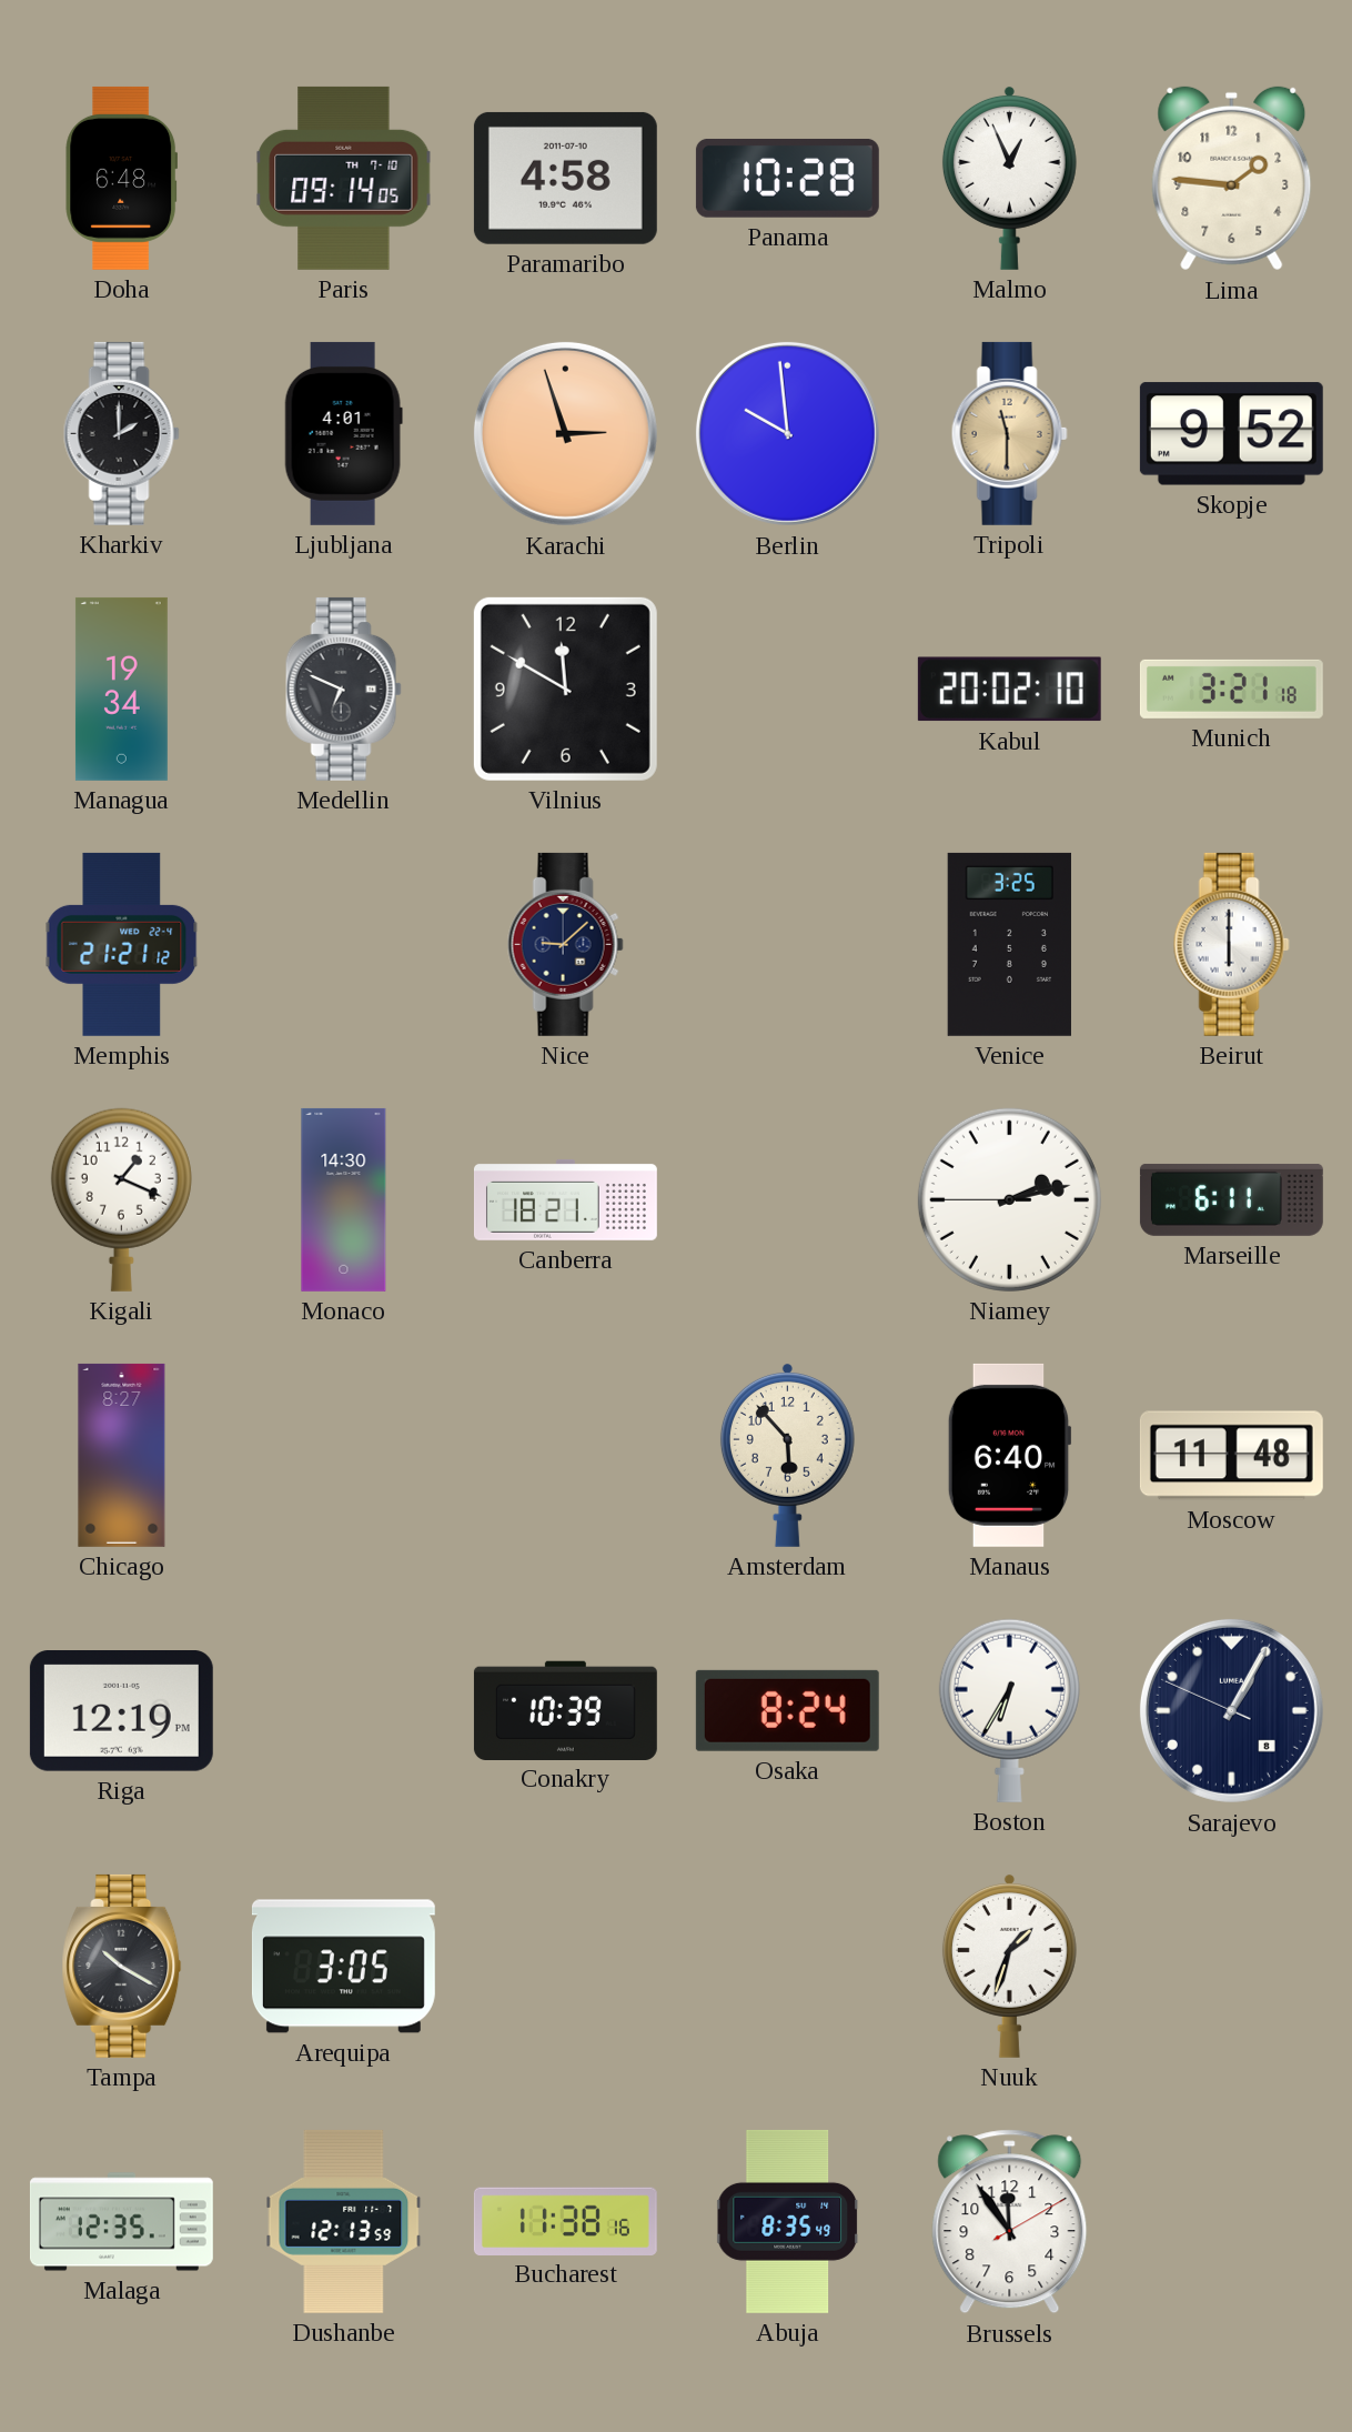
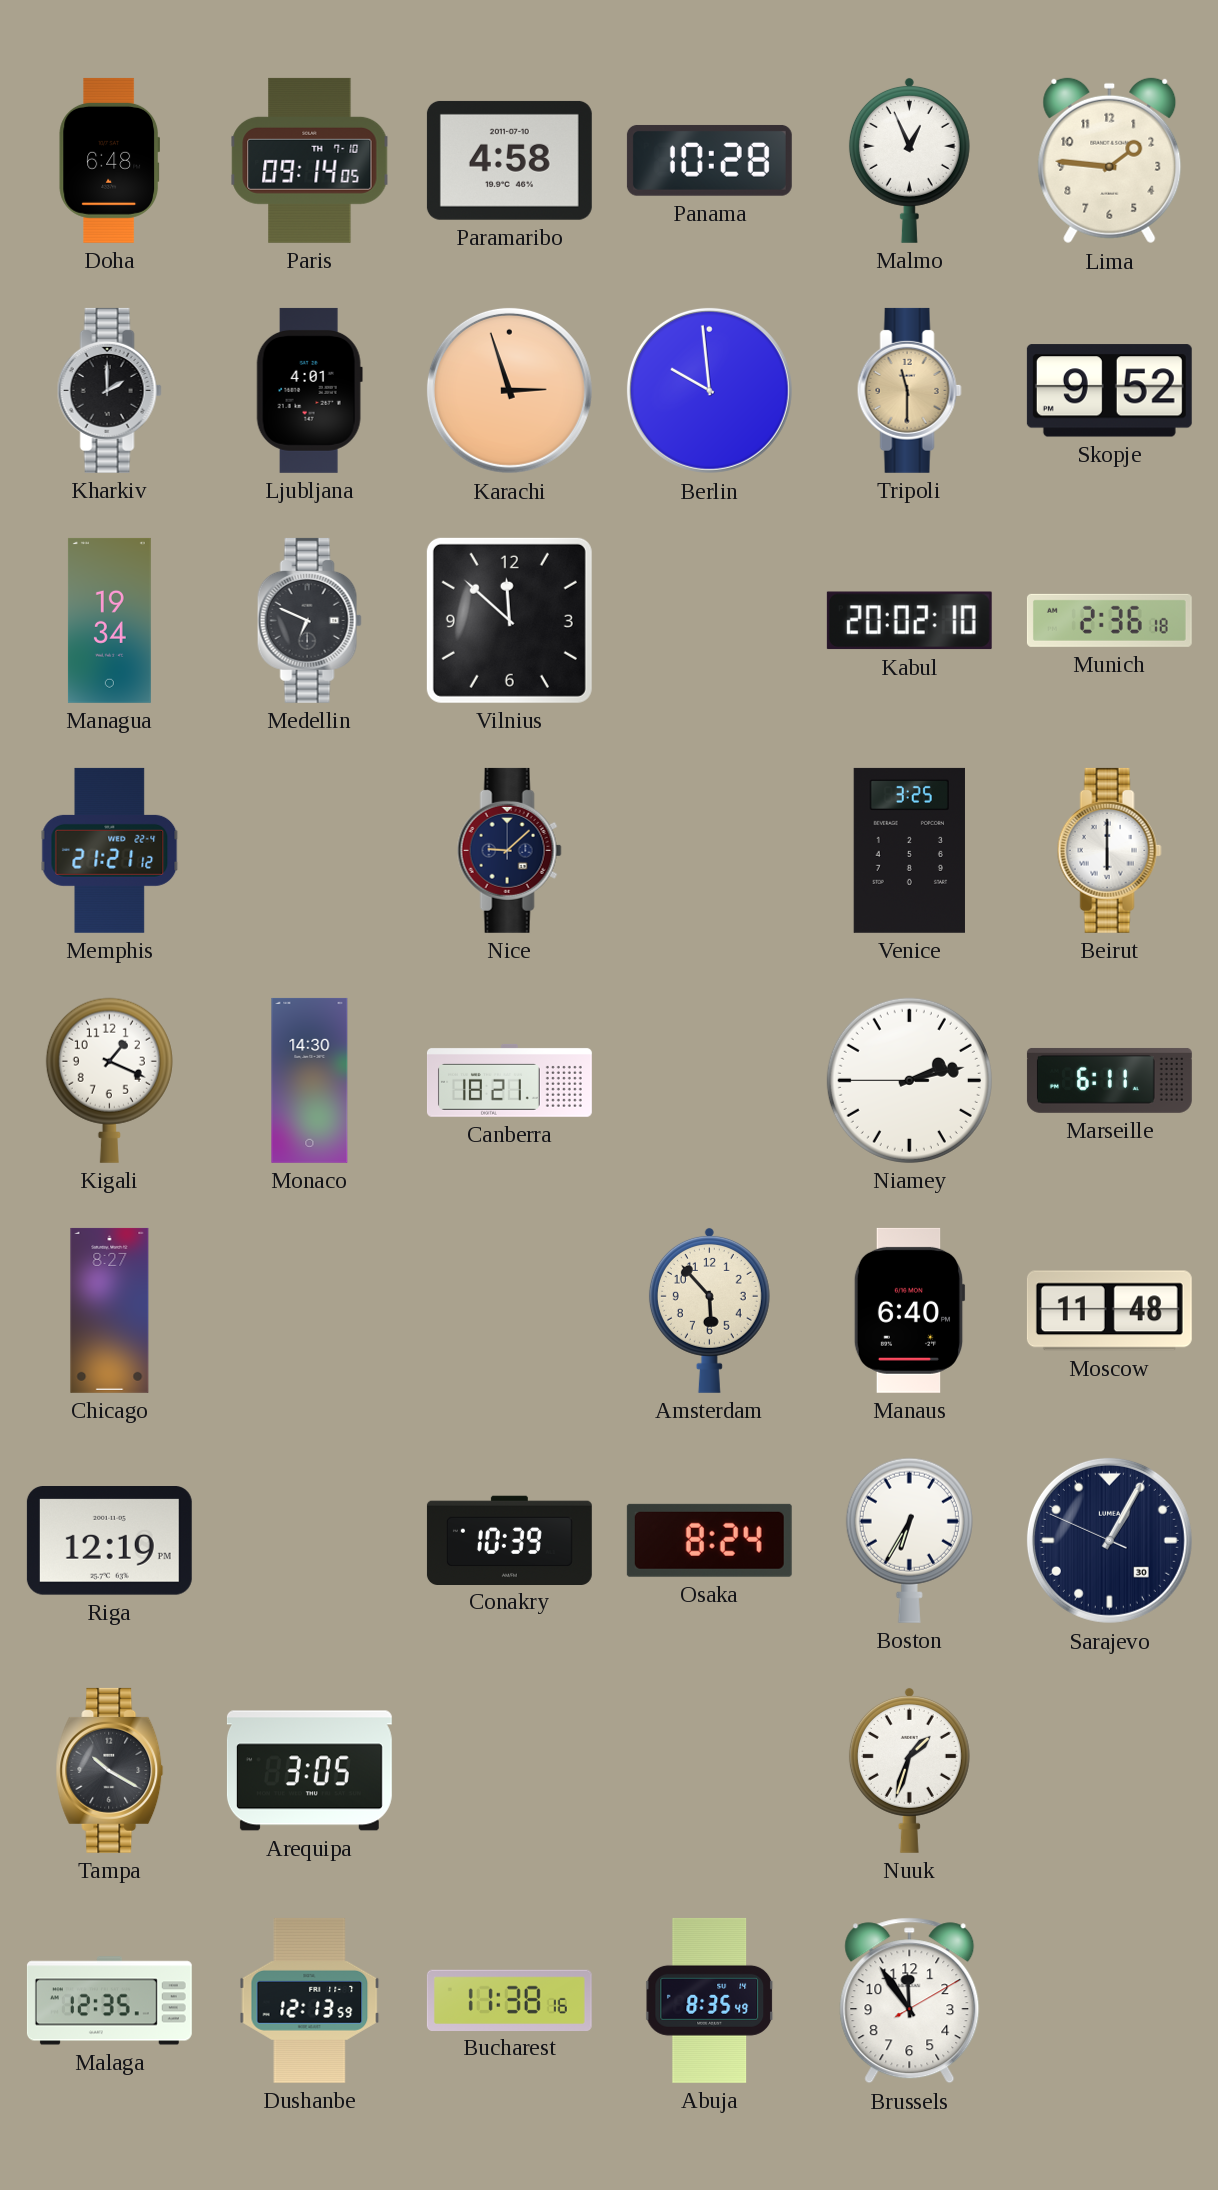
Vilnius: 11:50 -> 11:52
Munich: 3:21 -> 2:36
Sarajevo date: 8 -> 30
